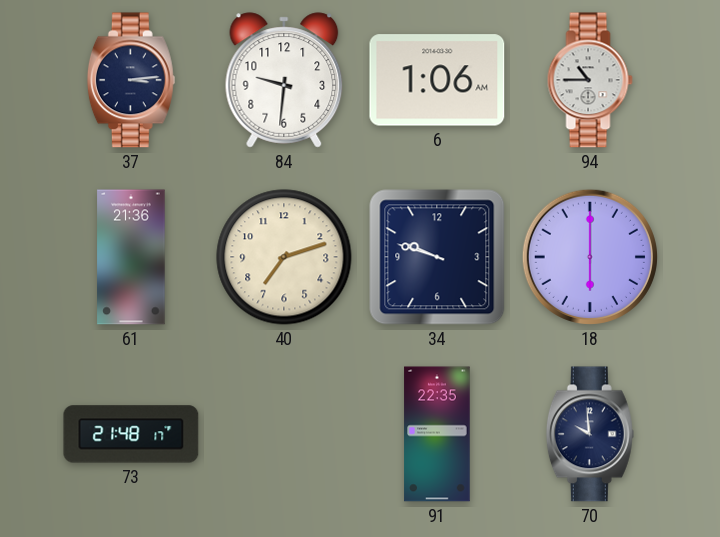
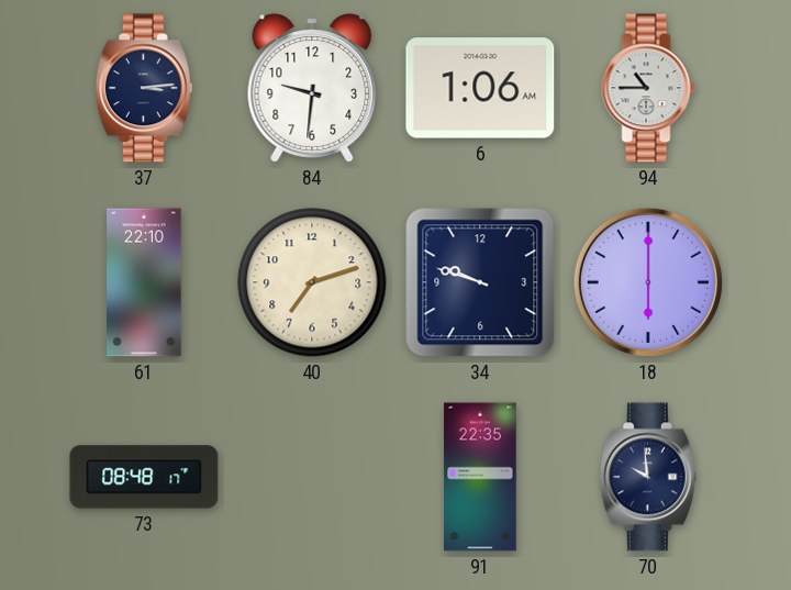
61: 21:36 -> 22:10
73: 21:48 -> 08:48
